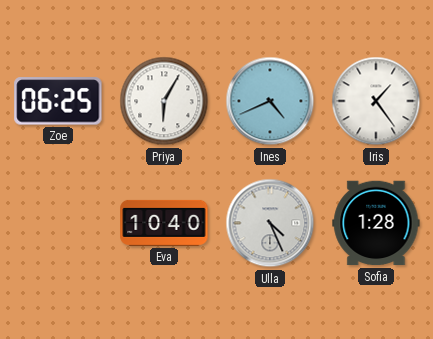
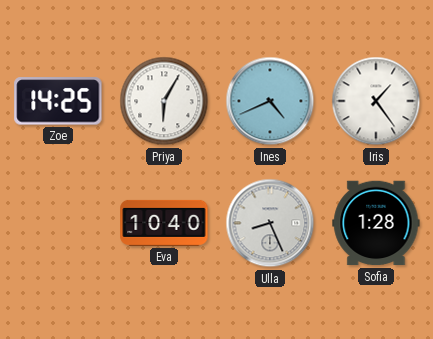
Zoe: 06:25 -> 14:25
Ulla: 4:26 -> 8:26
